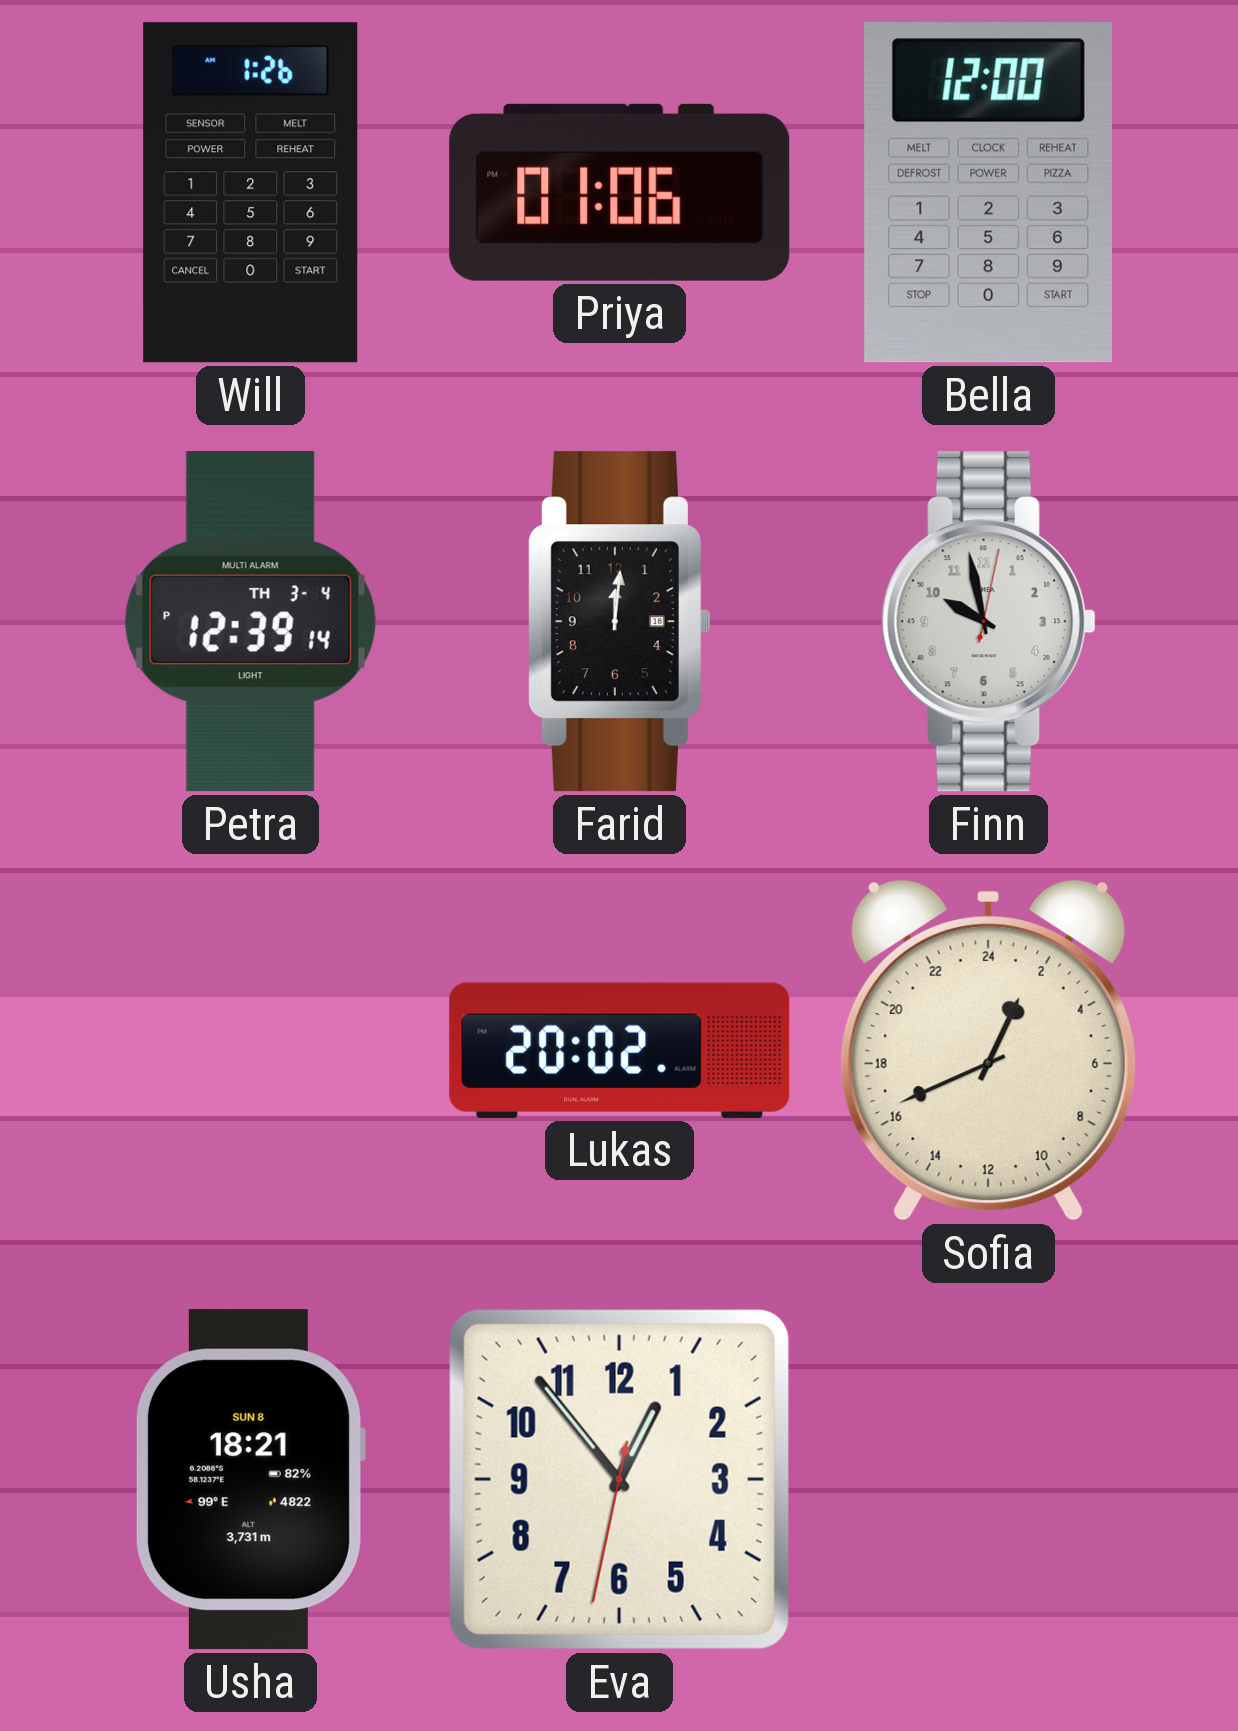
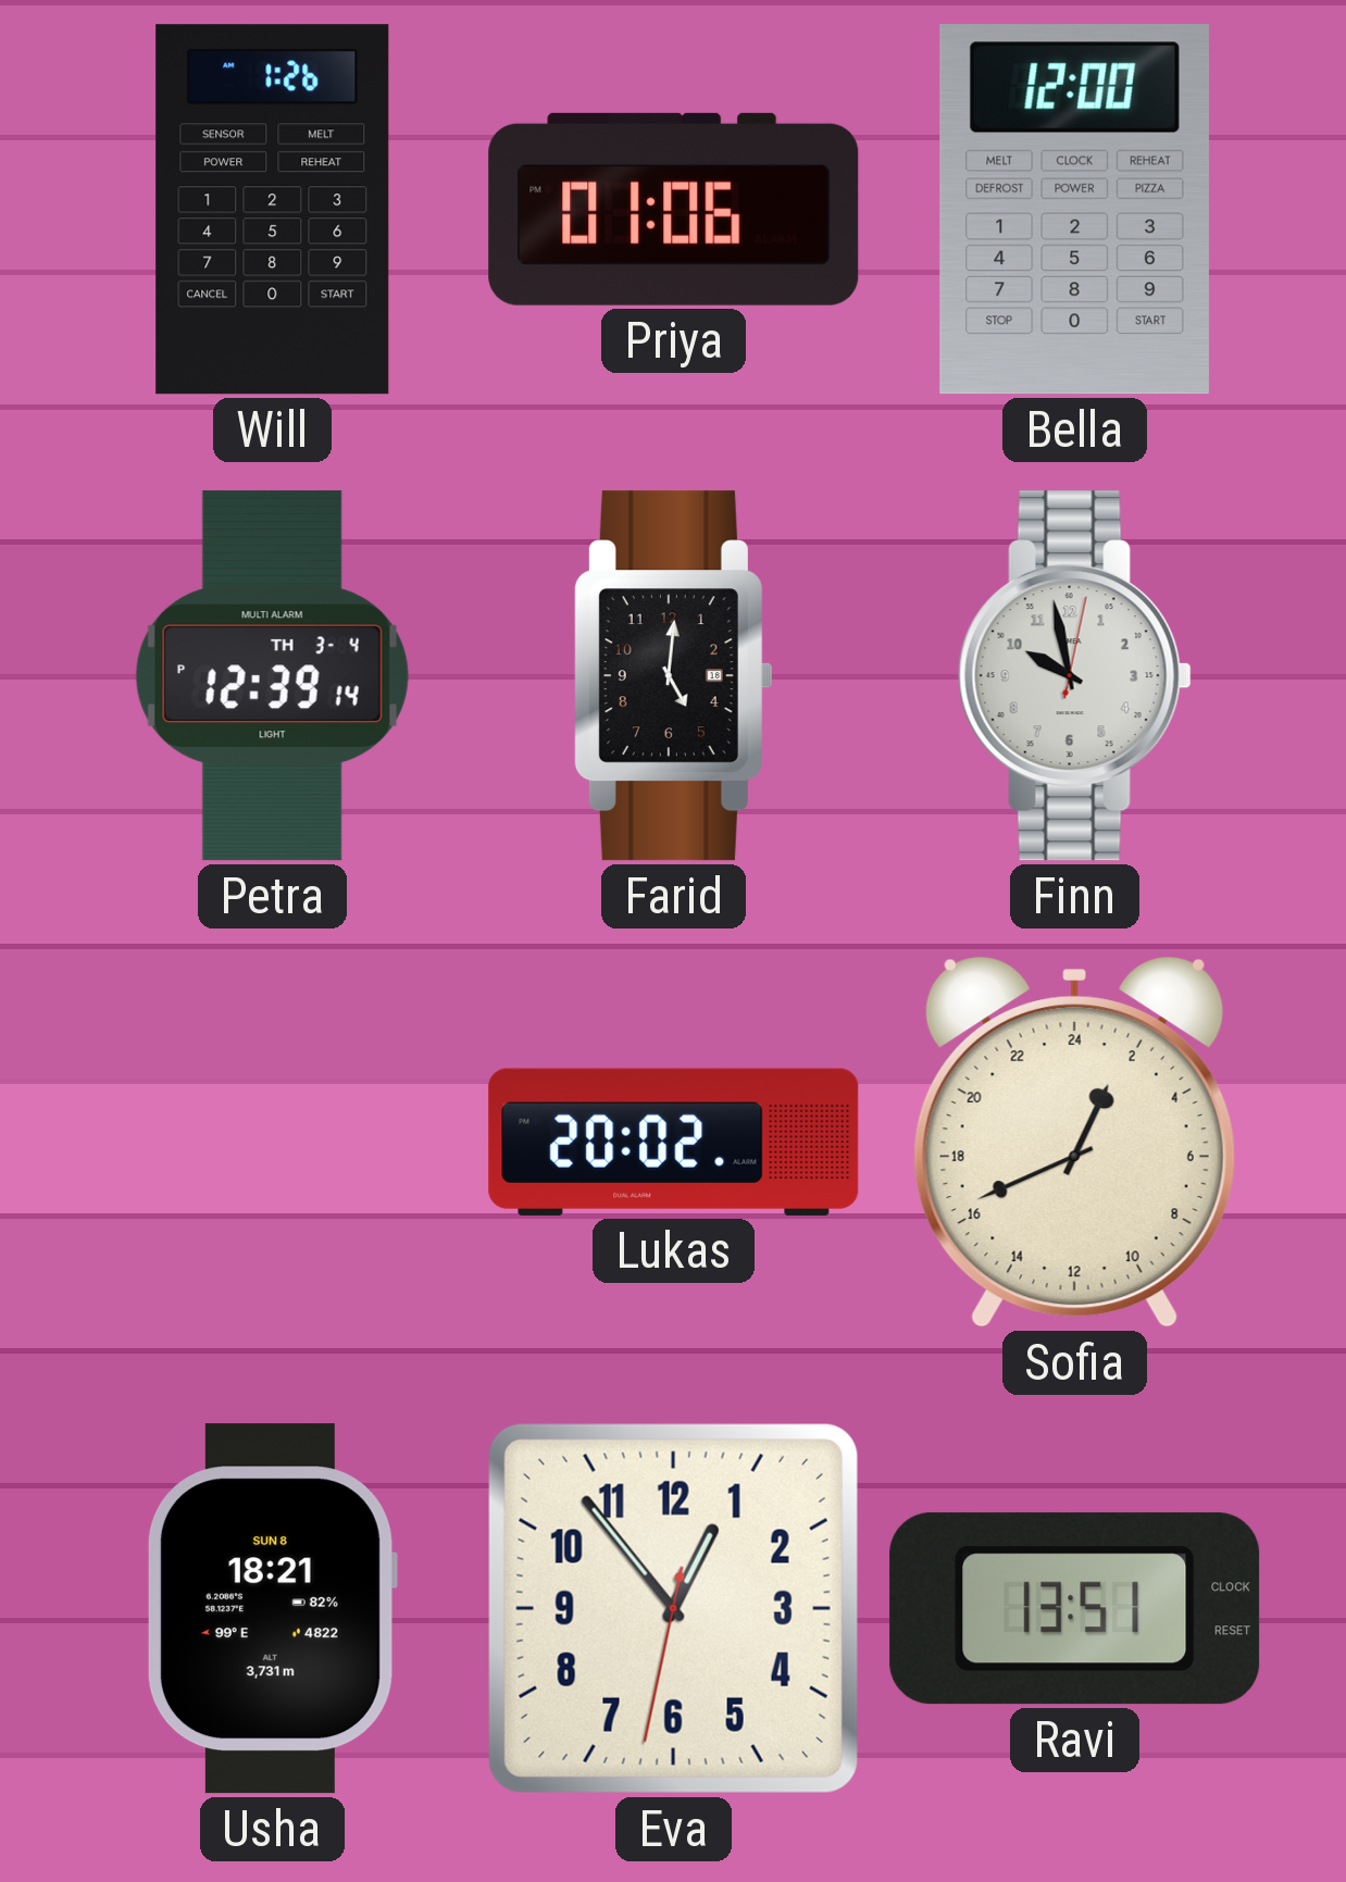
Farid: 12:01 -> 5:01
Ravi: none -> 13:51
